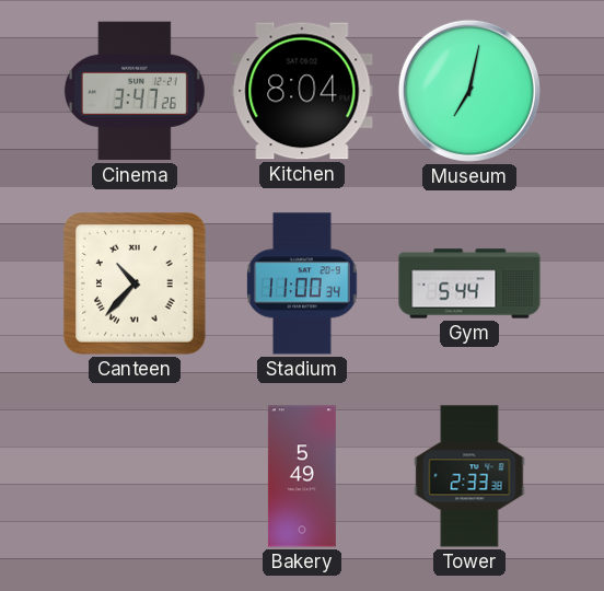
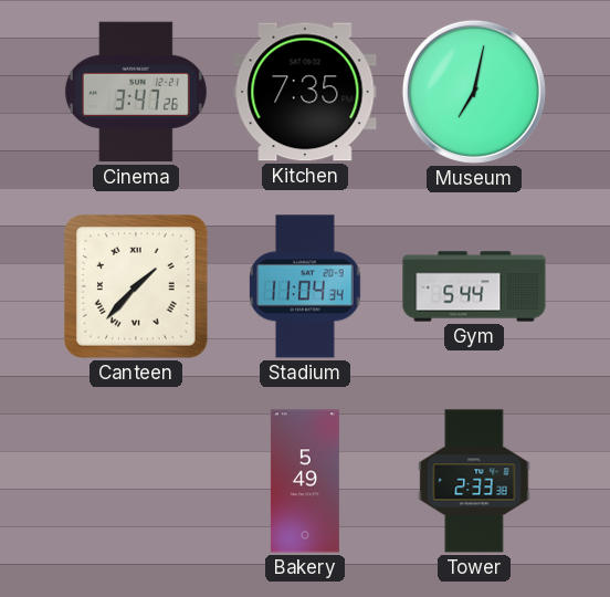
Kitchen: 8:04 -> 7:35
Canteen: 10:37 -> 1:37
Stadium: 11:00 -> 11:04
